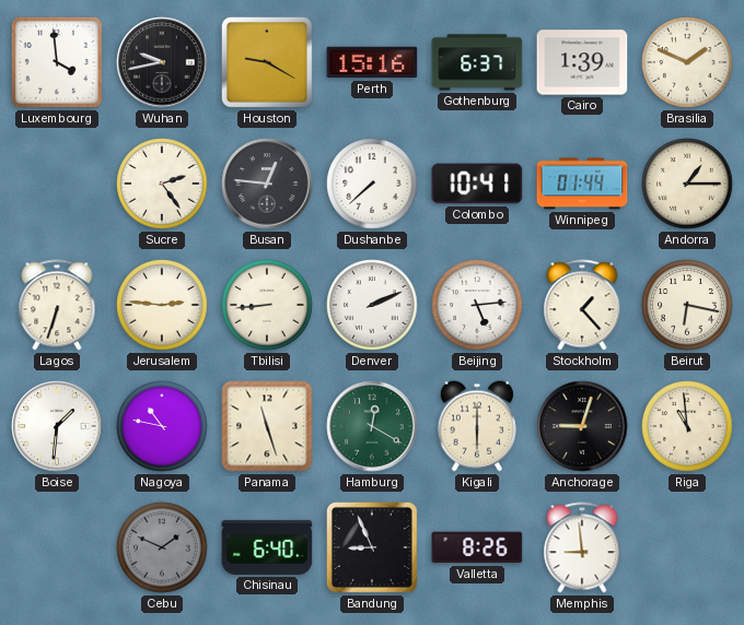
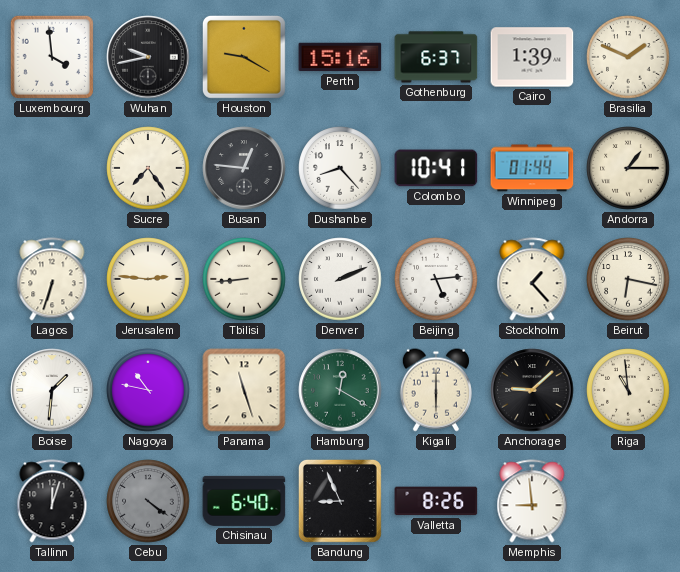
Sucre: 2:24 -> 7:24
Dushanbe: 7:38 -> 8:23
Anchorage: 9:03 -> 9:08
Tallinn: none -> 12:03
Cebu: 1:49 -> 4:21
